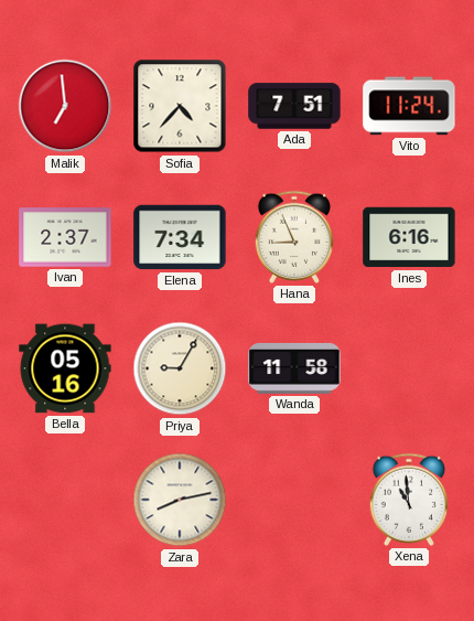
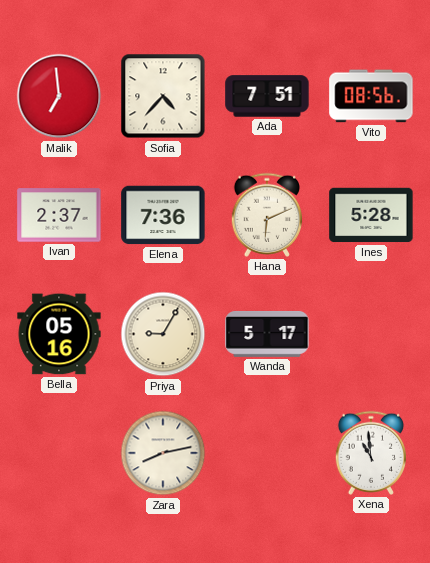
Vito: 11:24 -> 08:56
Elena: 7:34 -> 7:36
Hana: 8:56 -> 6:11
Ines: 6:16 -> 5:28
Wanda: 11:58 -> 5:17
